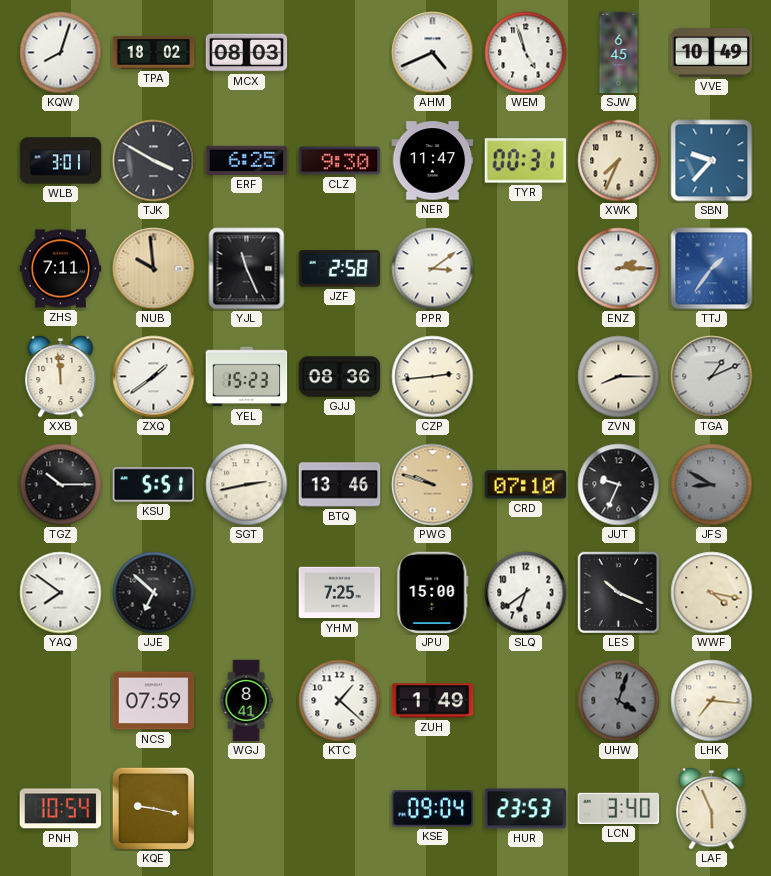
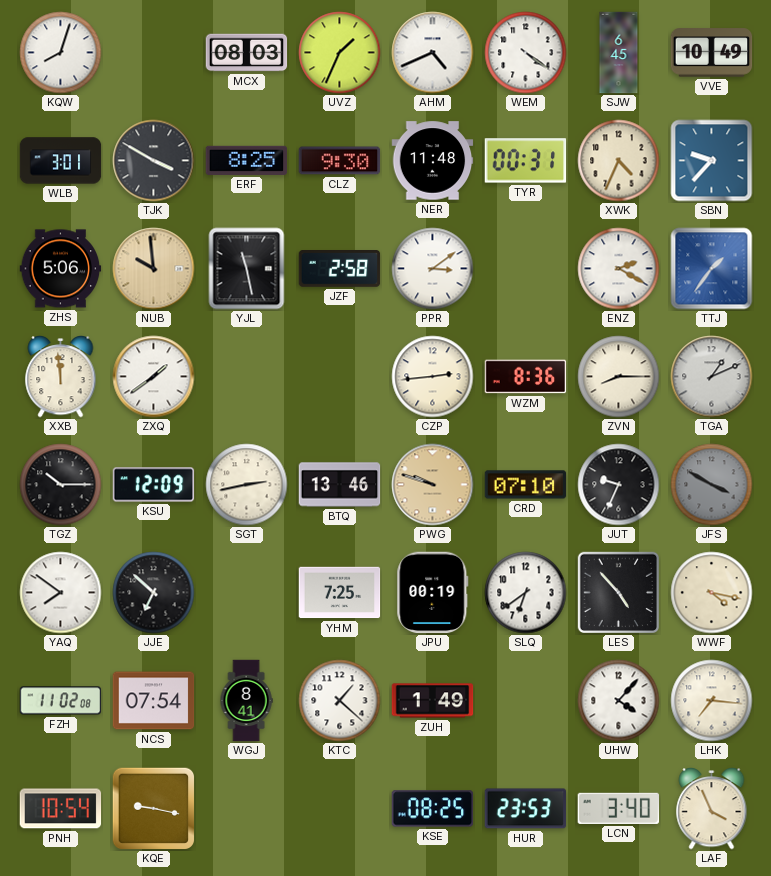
TPA: 18:02 -> none
UVZ: none -> 1:34
WEM: 4:57 -> 4:21
ERF: 6:25 -> 8:25
NER: 11:47 -> 11:48
XWK: 7:34 -> 4:34
ZHS: 7:11 -> 5:06
YJL: 11:26 -> 11:28
ENZ: 2:15 -> 2:20
YEL: 15:23 -> none
GJJ: 08:36 -> none
WZM: none -> 8:36
KSU: 5:51 -> 12:09
JFS: 8:50 -> 3:50
JPU: 15:00 -> 00:19
LES: 10:19 -> 4:53
FZH: none -> 11:02
NCS: 07:59 -> 07:54
UHW: 4:03 -> 4:07
UHW dial: grey -> white
KSE: 09:04 -> 08:25
LAF: 5:56 -> 3:56
